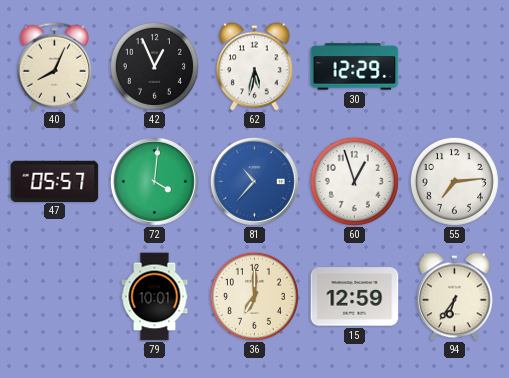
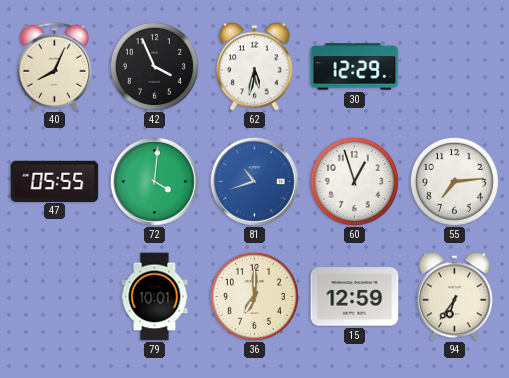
42: 12:56 -> 3:56
47: 05:57 -> 05:55
81: 10:37 -> 10:42
